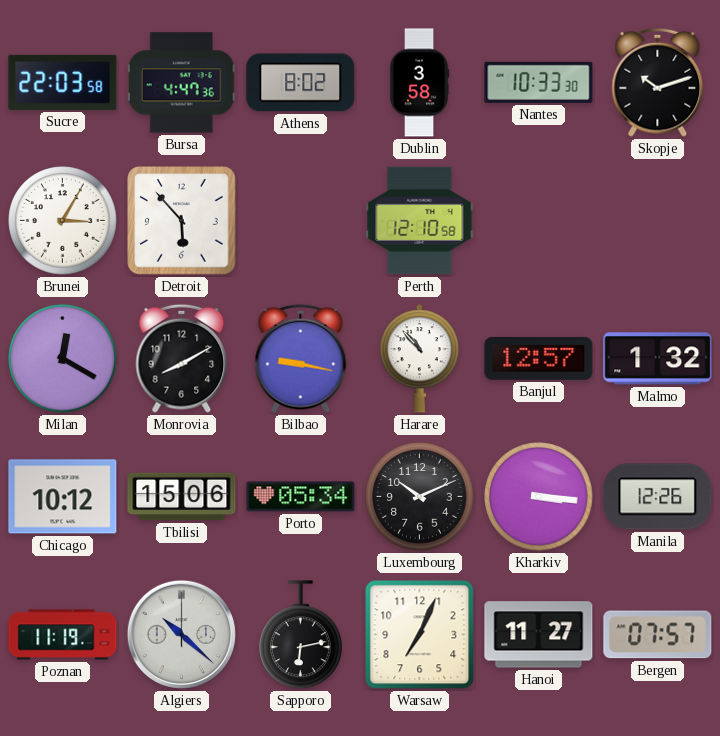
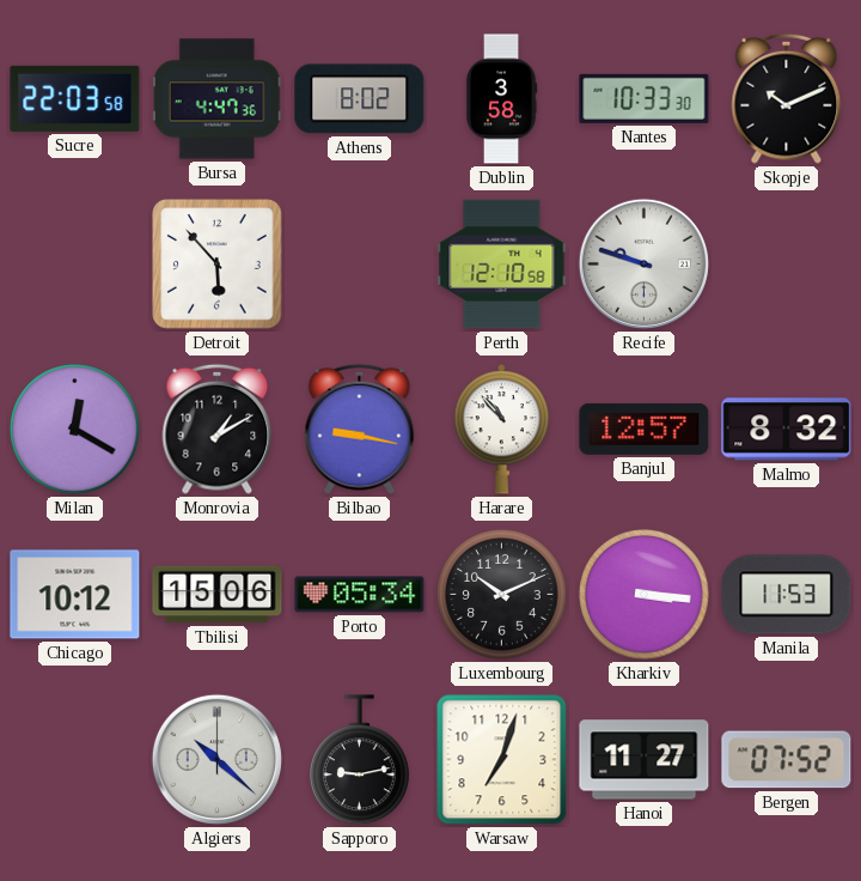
Skopje: 10:12 -> 10:11
Brunei: 3:05 -> none
Recife: none -> 9:48
Monrovia: 8:10 -> 1:10
Malmo: 1:32 -> 8:32
Manila: 12:26 -> 11:53
Poznan: 11:19 -> none
Sapporo: 6:13 -> 9:13
Warsaw: 7:04 -> 7:03
Bergen: 07:57 -> 07:52
